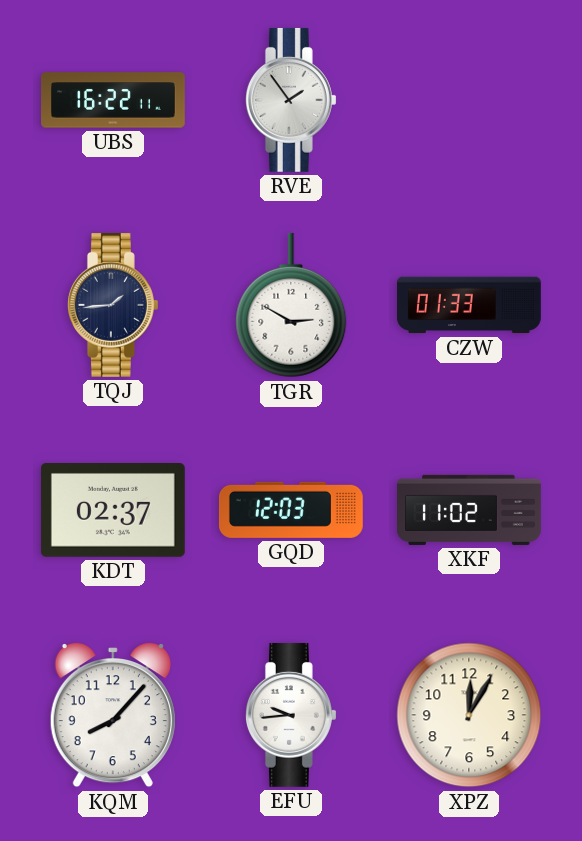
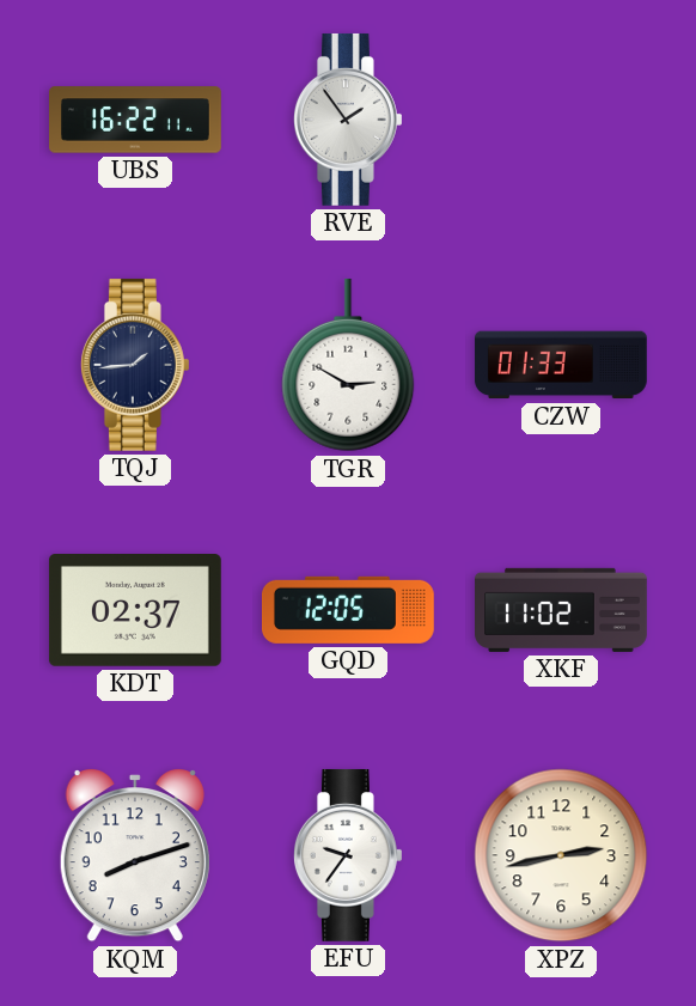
GQD: 12:03 -> 12:05
KQM: 8:07 -> 8:12
EFU: 9:44 -> 9:36
XPZ: 12:05 -> 2:43
